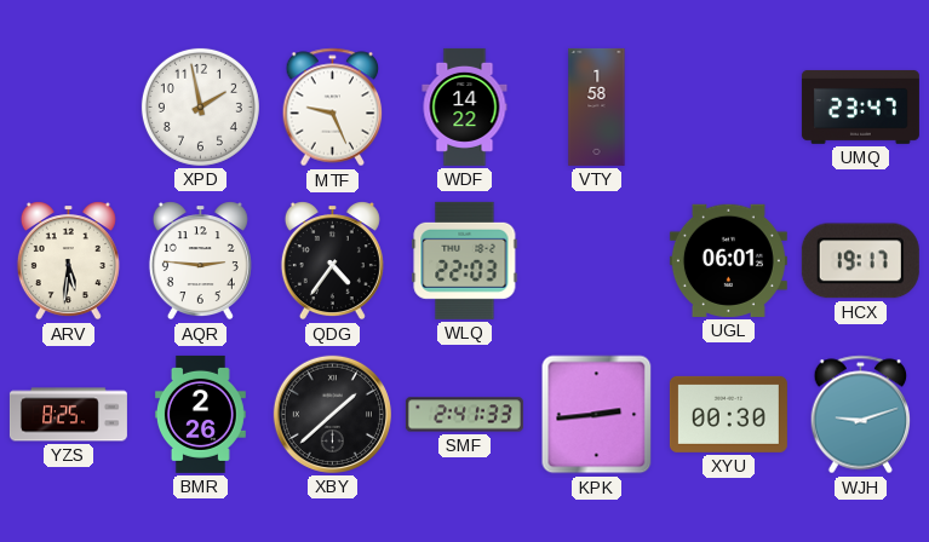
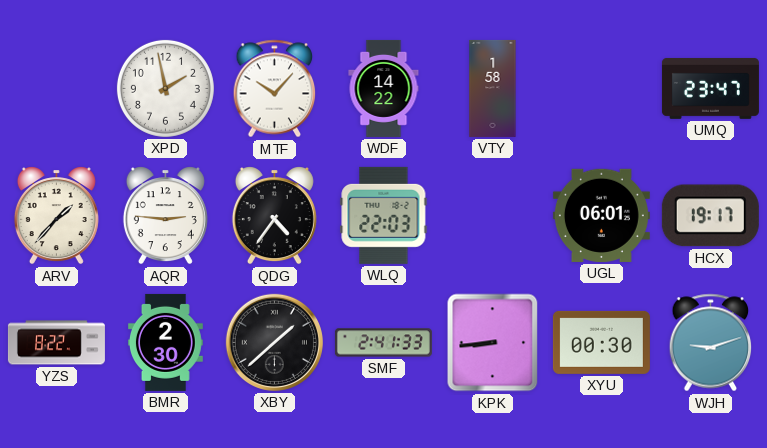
MTF: 9:26 -> 10:07
ARV: 5:31 -> 1:37
YZS: 8:25 -> 8:22
BMR: 2:26 -> 2:30
KPK: 2:44 -> 8:44
